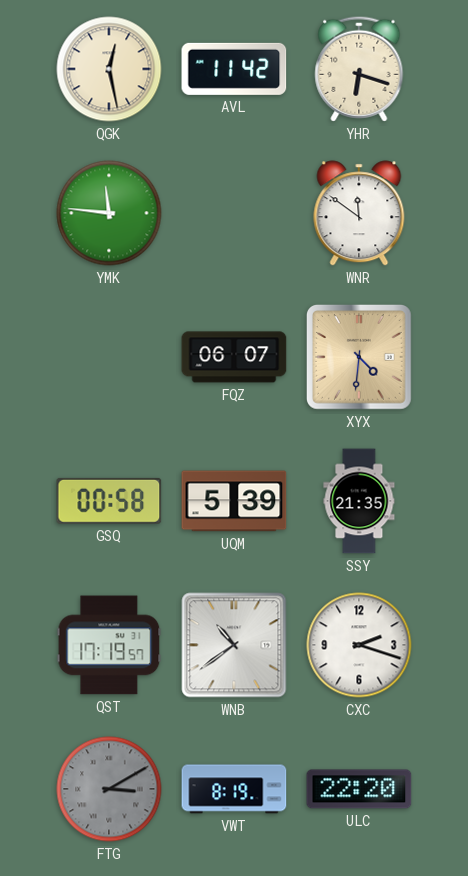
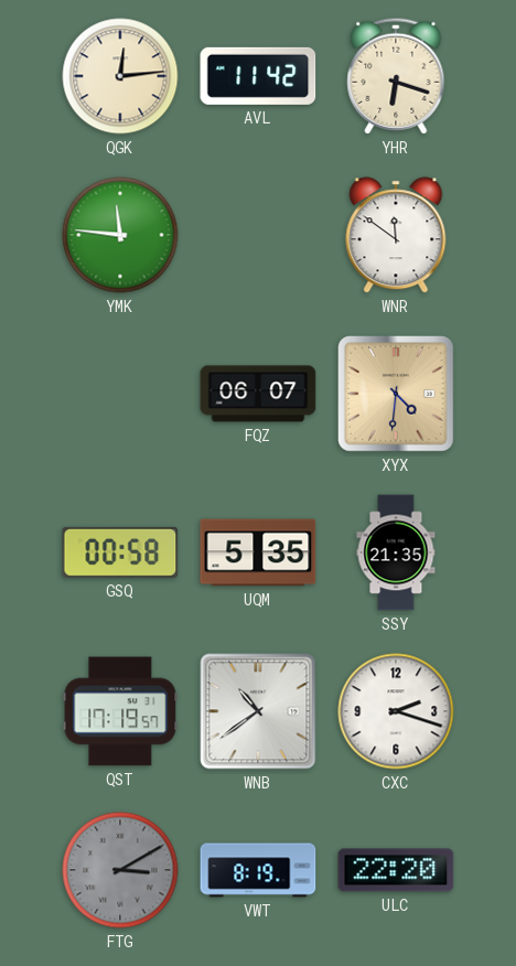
QGK: 12:28 -> 12:14
UQM: 5:39 -> 5:35
